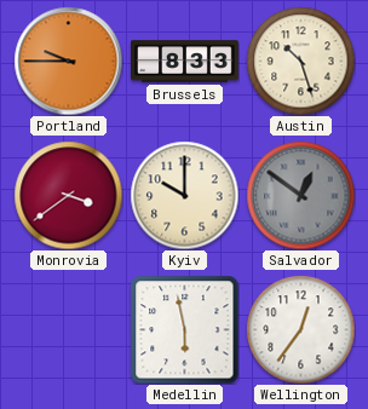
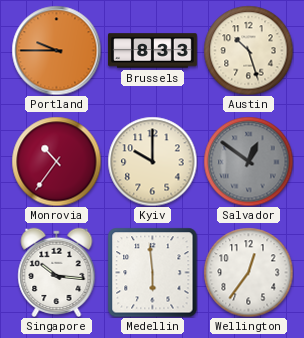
Monrovia: 3:39 -> 10:36
Singapore: none -> 10:16
Medellin: 5:58 -> 5:59
